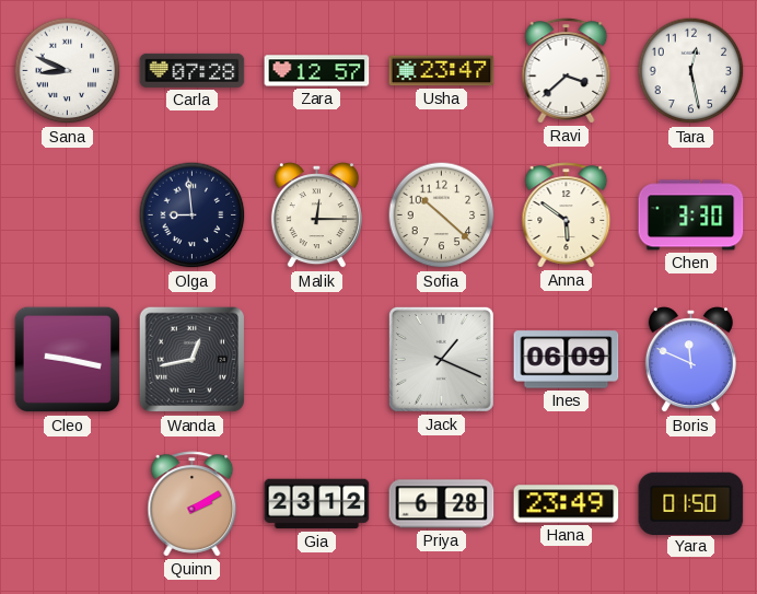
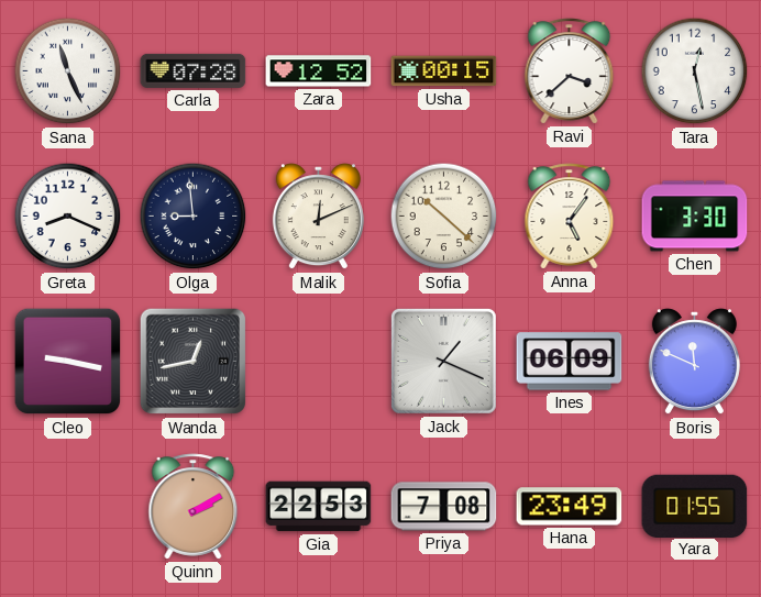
Sana: 8:49 -> 11:26
Zara: 12:57 -> 12:52
Usha: 23:47 -> 00:15
Greta: none -> 8:19
Malik: 12:15 -> 12:11
Anna: 5:51 -> 5:06
Gia: 23:12 -> 22:53
Priya: 6:28 -> 7:08
Yara: 01:50 -> 01:55
